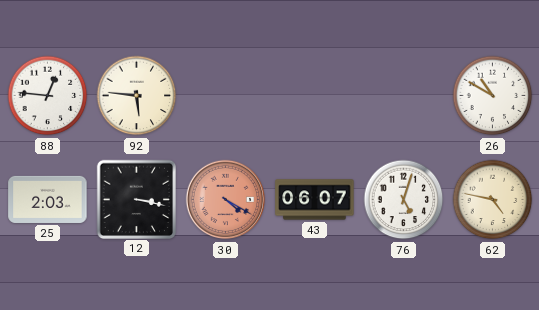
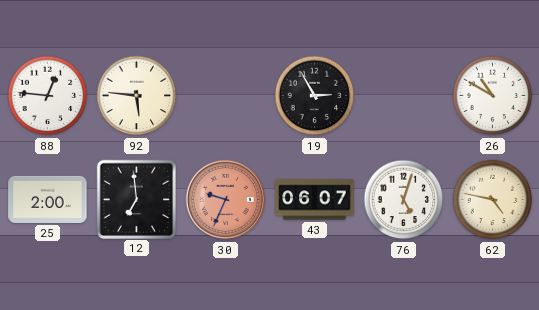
19: none -> 2:55
25: 2:03 -> 2:00
12: 3:17 -> 6:59
30: 4:20 -> 9:34
